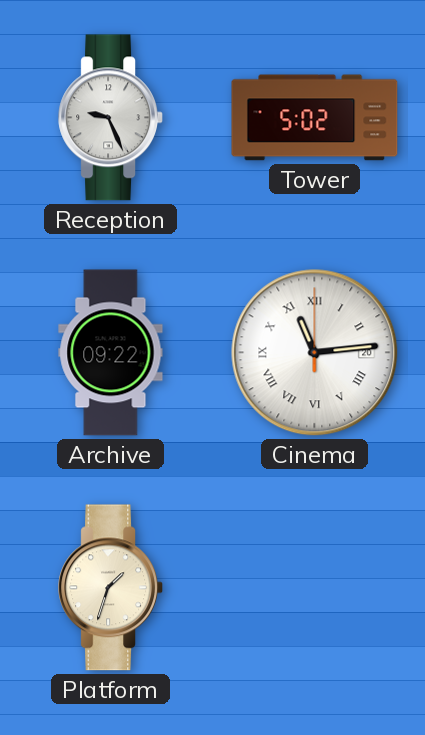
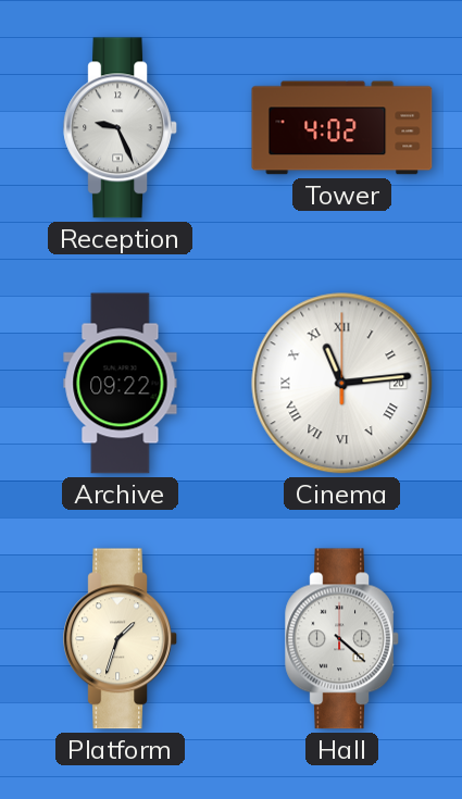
Tower: 5:02 -> 4:02
Hall: none -> 4:22
